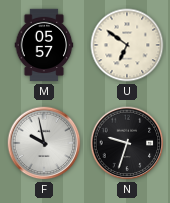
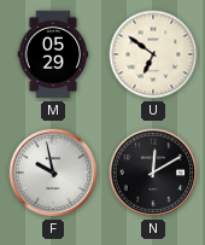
M: 05:57 -> 05:29
N: 9:33 -> 12:10
